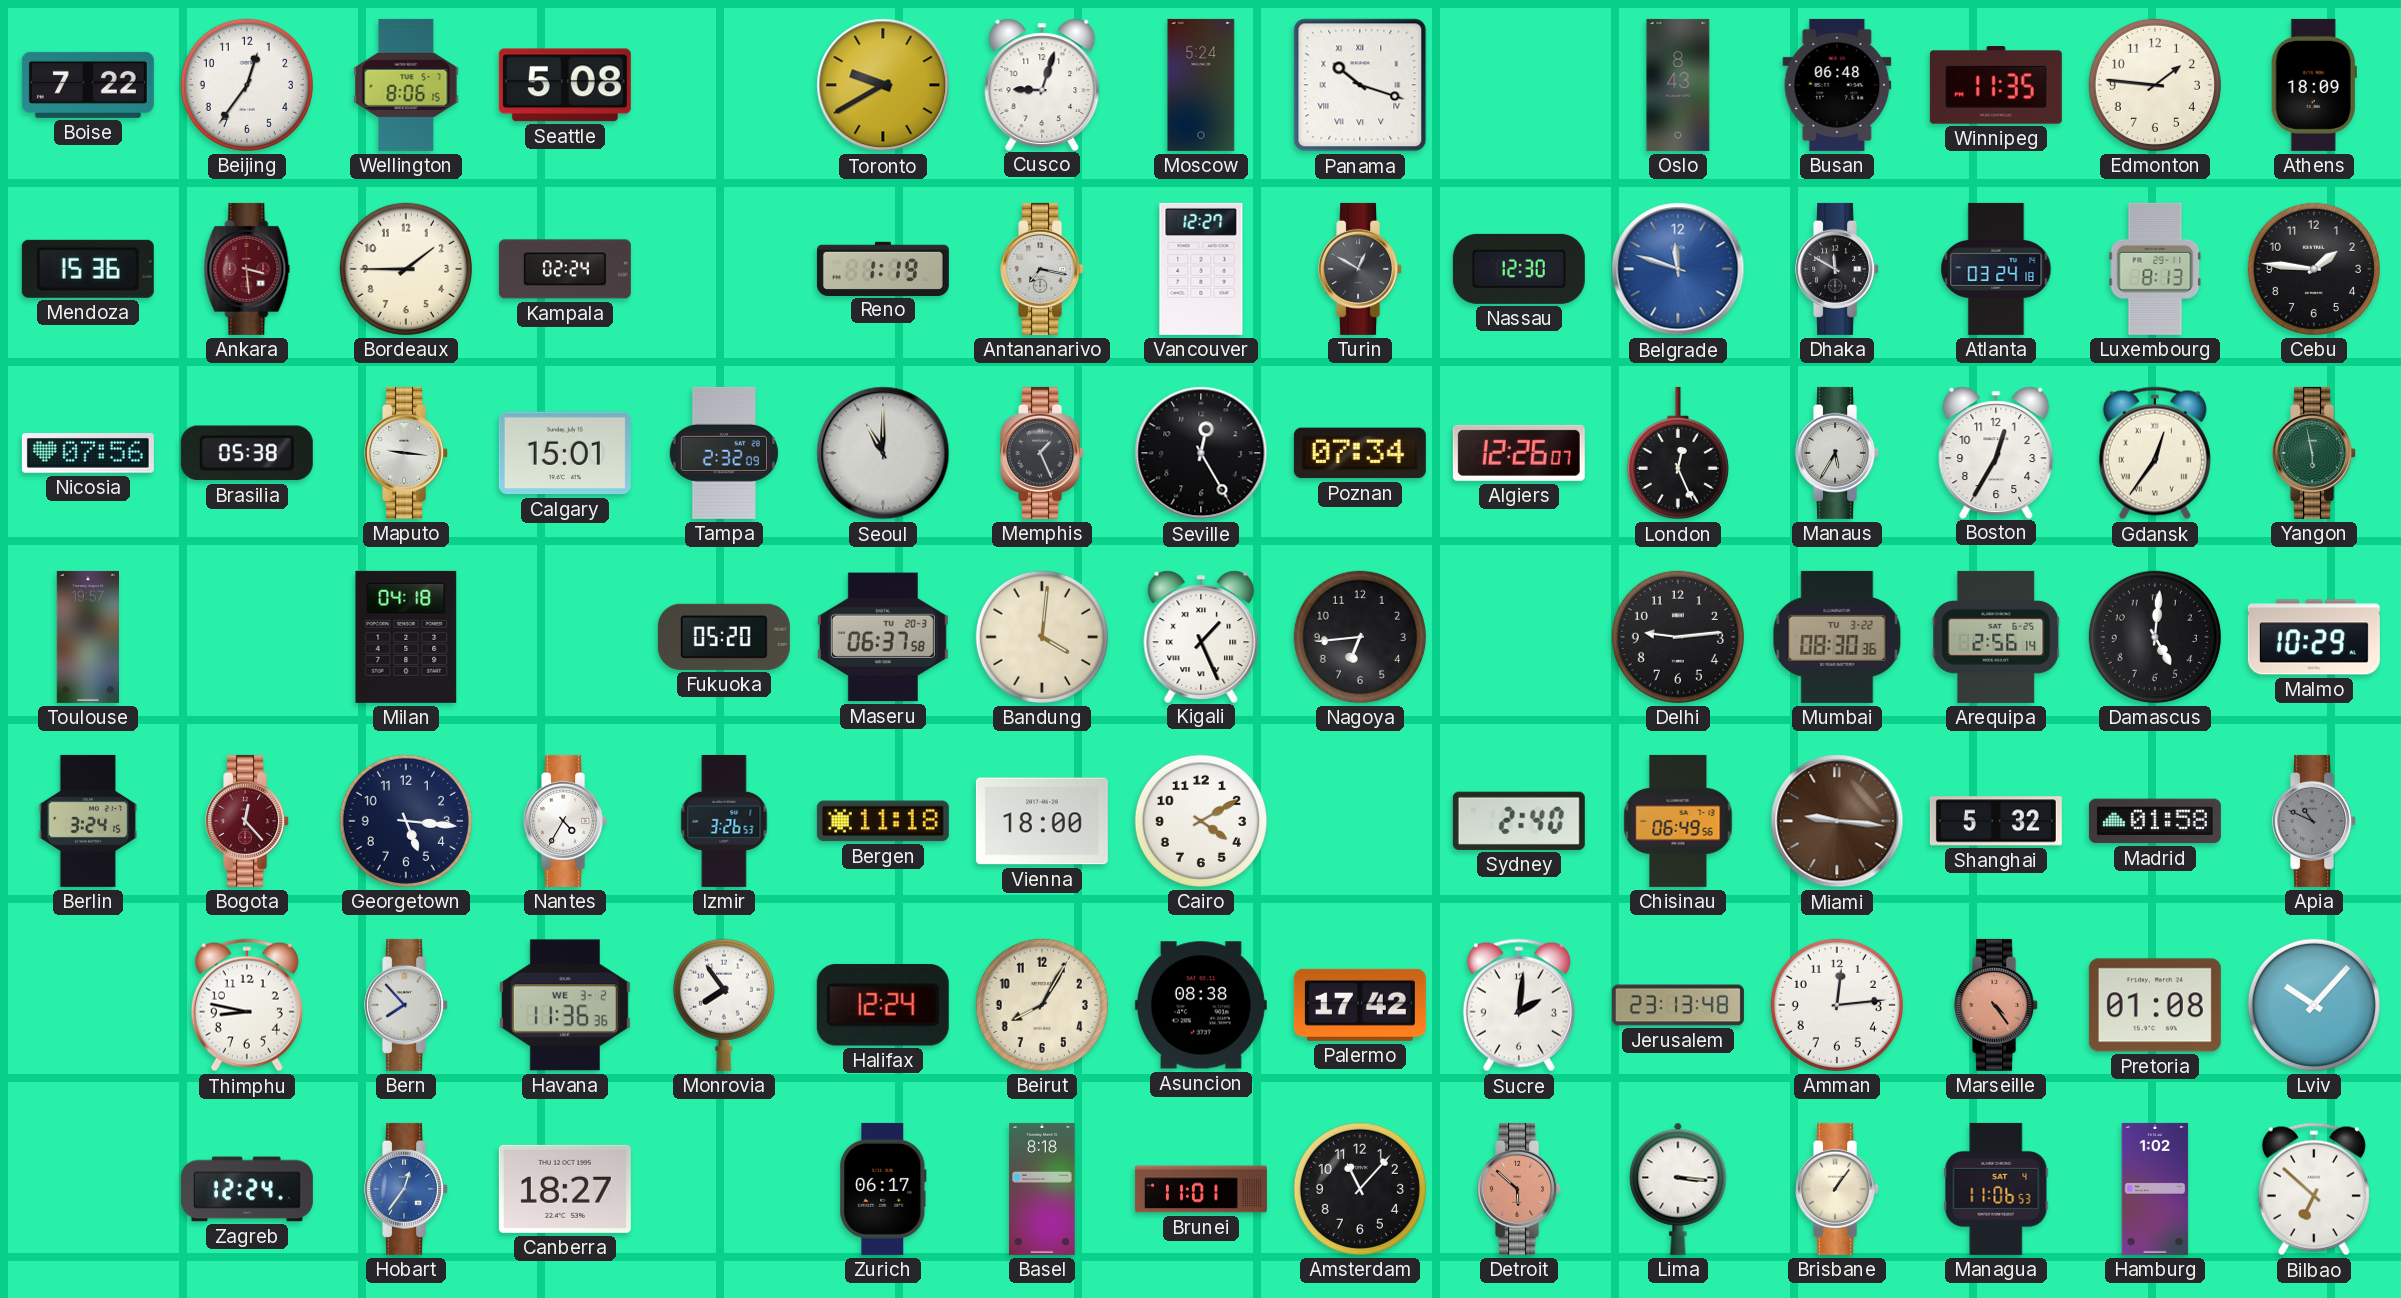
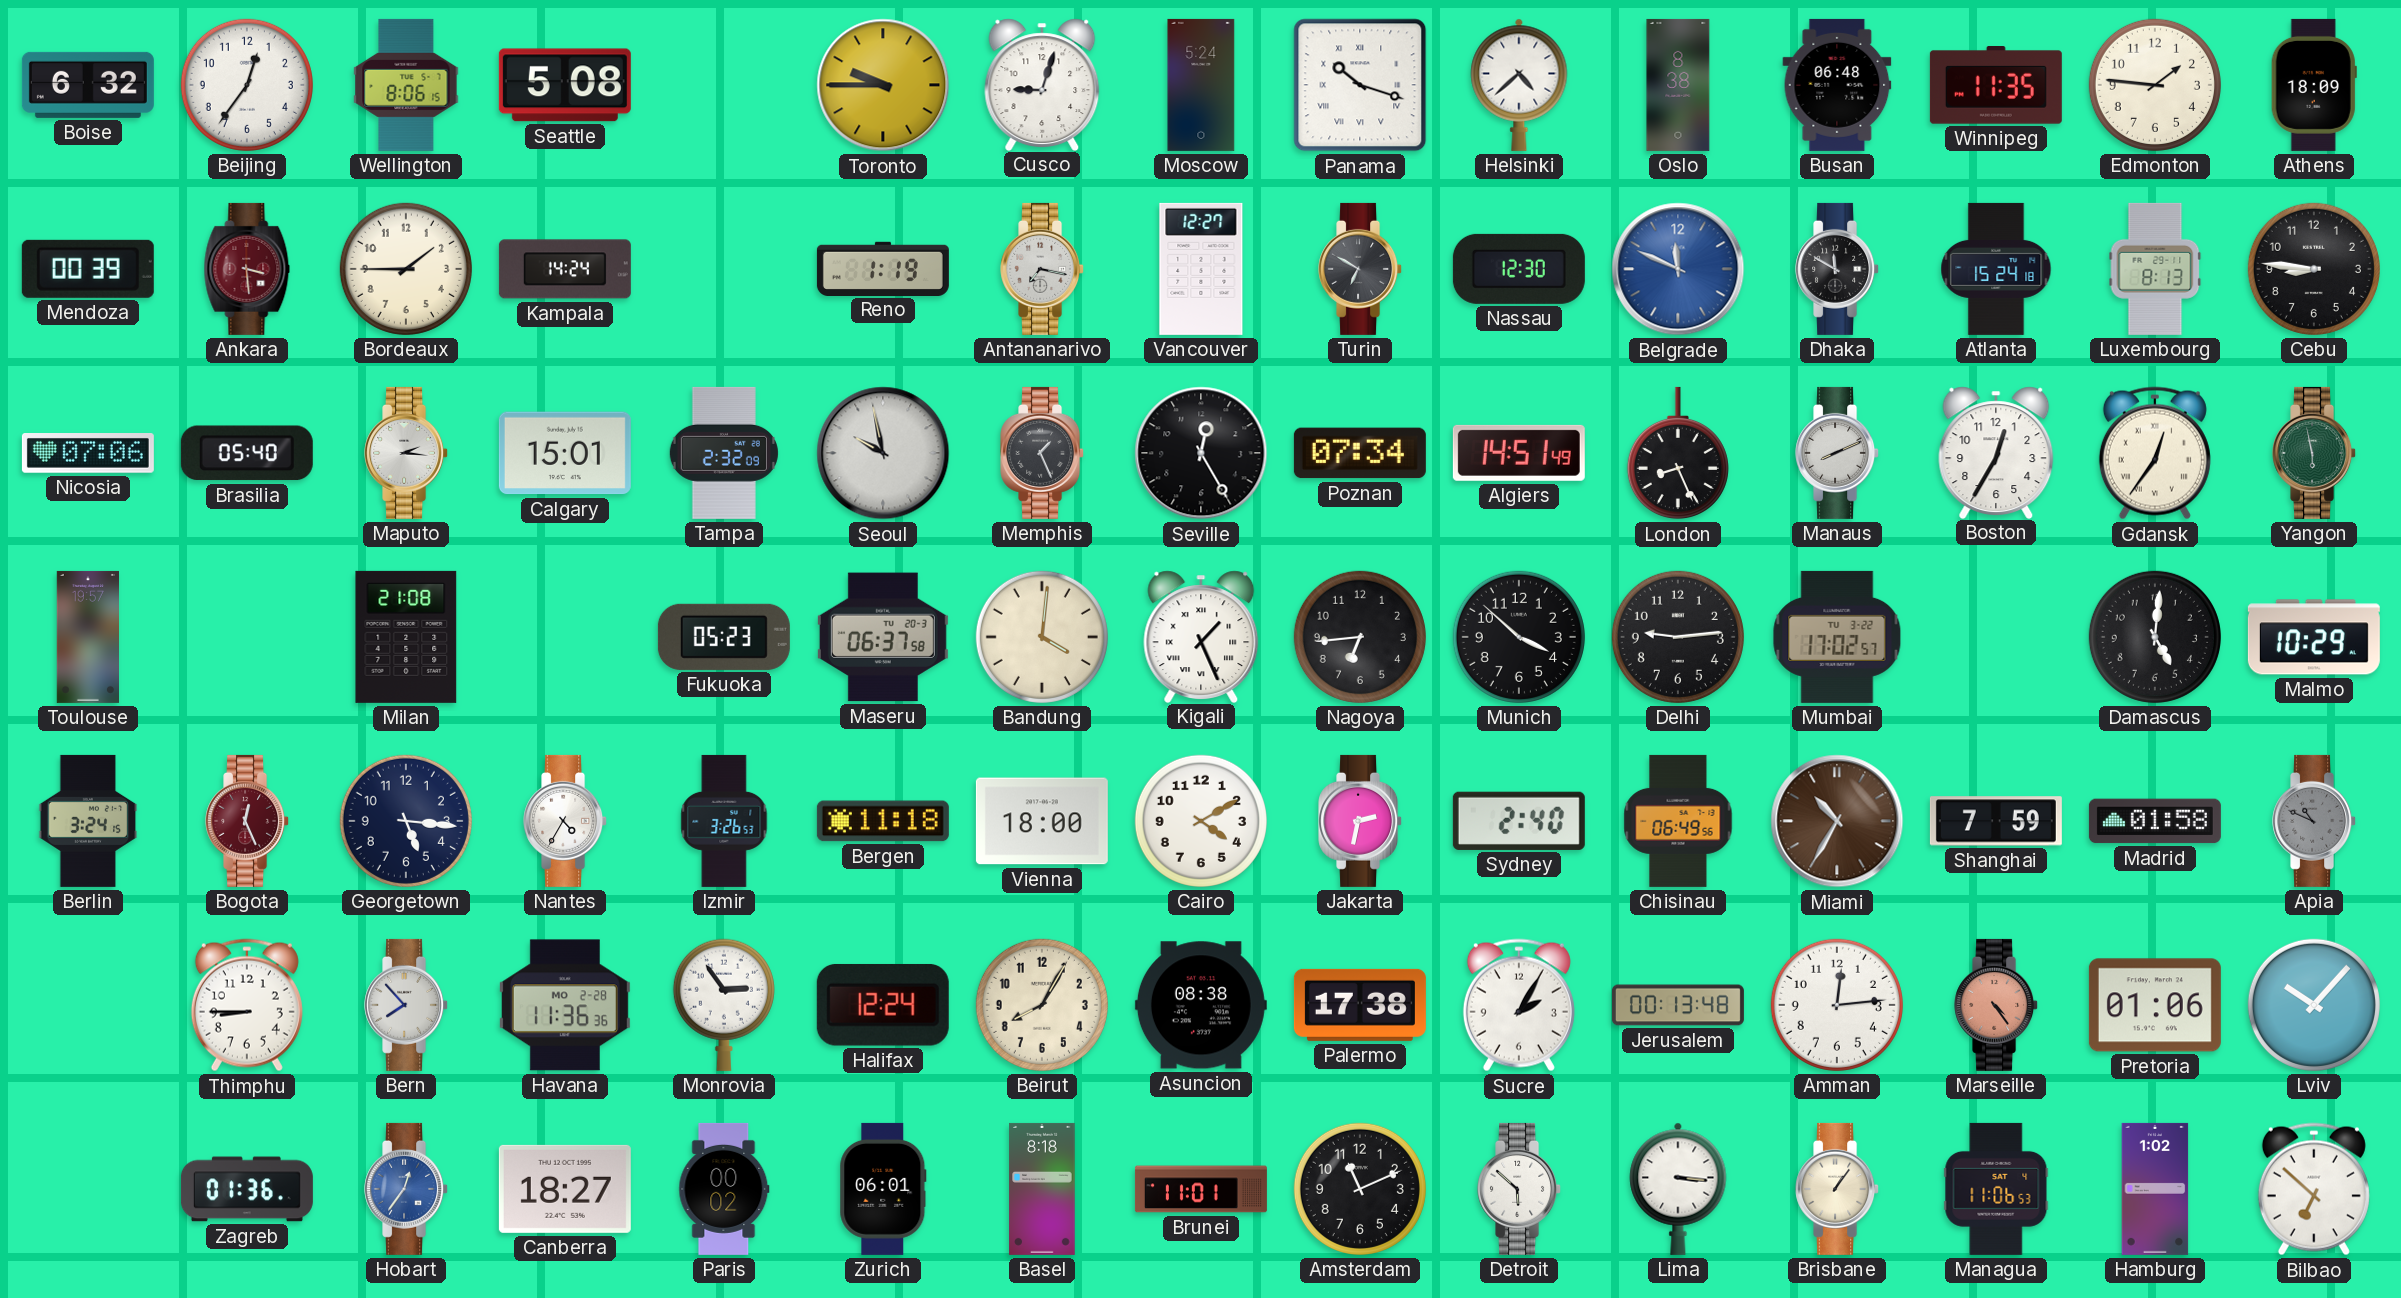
Boise: 7:22 -> 6:32
Toronto: 9:40 -> 9:45
Helsinki: none -> 4:38
Oslo: 8:43 -> 8:38
Mendoza: 15:36 -> 00:39
Kampala: 02:24 -> 14:24
Turin: 12:50 -> 6:50
Belgrade: 11:48 -> 11:49
Atlanta: 03:24 -> 15:24
Cebu: 1:46 -> 8:46
Nicosia: 07:56 -> 07:06
Brasilia: 05:38 -> 05:40
Maputo: 9:16 -> 2:16
Seoul: 11:00 -> 9:58
Algiers: 12:26 -> 14:51
London: 12:26 -> 8:26
Manaus: 5:35 -> 8:11
Milan: 04:18 -> 21:08
Fukuoka: 05:20 -> 05:23
Munich: none -> 3:52
Mumbai: 08:30 -> 17:02
Arequipa: 2:56 -> none
Bogota: 12:23 -> 12:26
Jakarta: none -> 2:32
Miami: 9:16 -> 10:35
Shanghai: 5:32 -> 7:59
Thimphu: 8:47 -> 8:45
Havana date: WE 3-2 -> MO 2-28
Monrovia: 7:54 -> 2:54
Palermo: 17:42 -> 17:38
Sucre: 2:01 -> 2:05
Jerusalem: 23:13 -> 00:13
Pretoria: 01:08 -> 01:06
Zagreb: 12:24 -> 01:36
Paris: none -> 00:02
Zurich: 06:17 -> 06:01
Amsterdam: 11:07 -> 11:11
Detroit dial: salmon -> white
